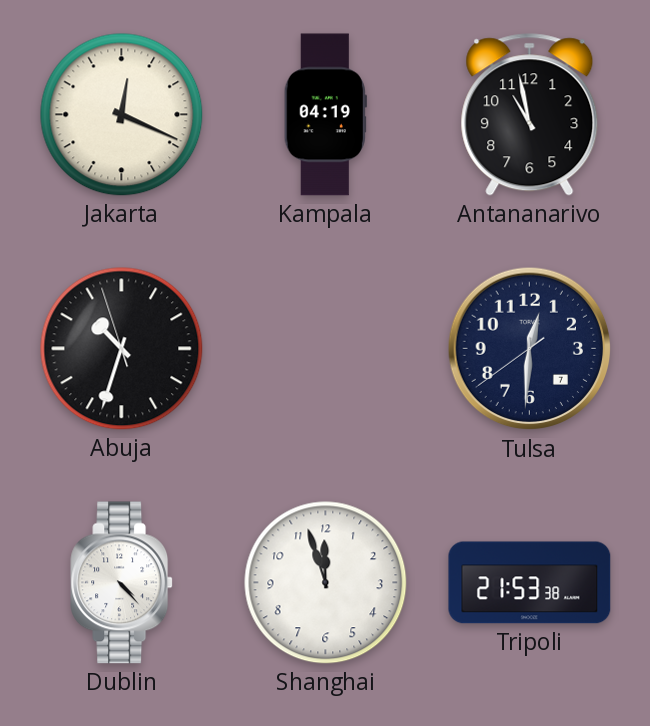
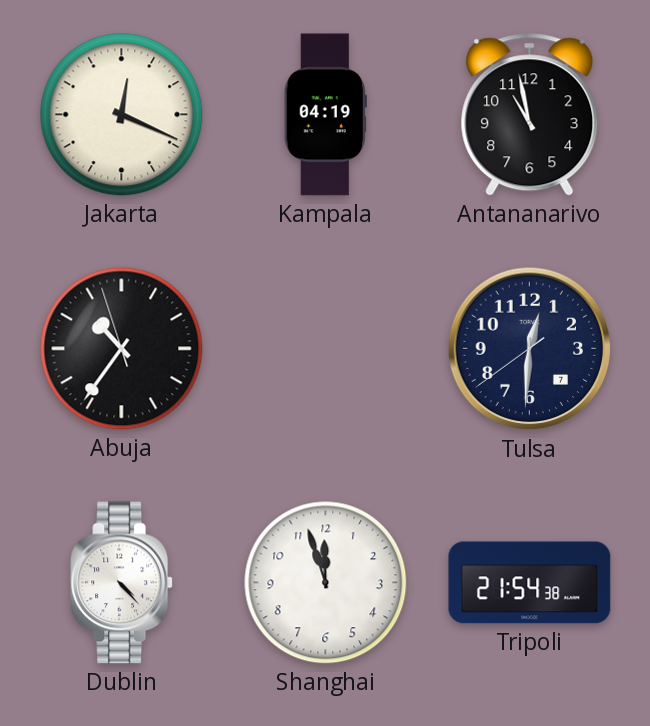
Abuja: 10:32 -> 10:35
Tripoli: 21:53 -> 21:54
